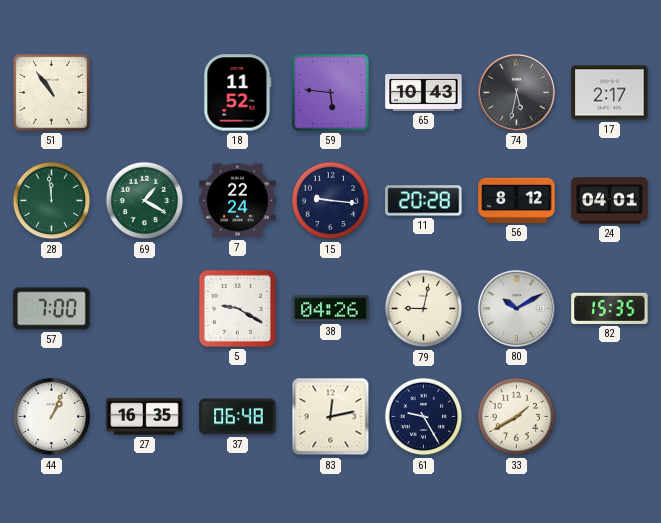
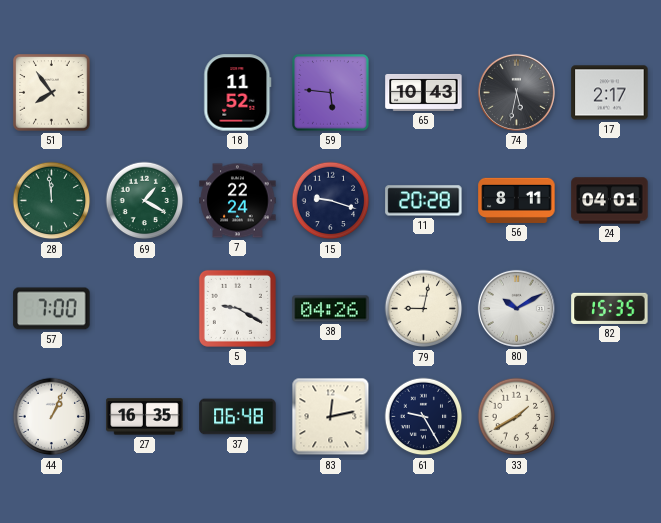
51: 10:54 -> 7:54
15: 9:16 -> 9:18
56: 8:12 -> 8:11
